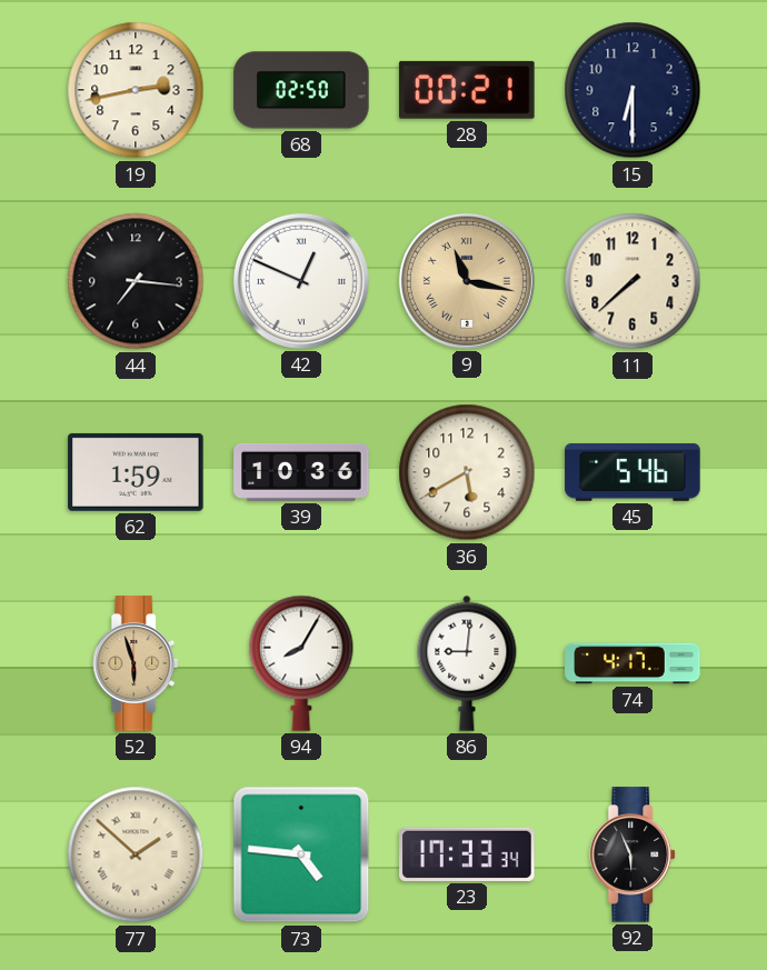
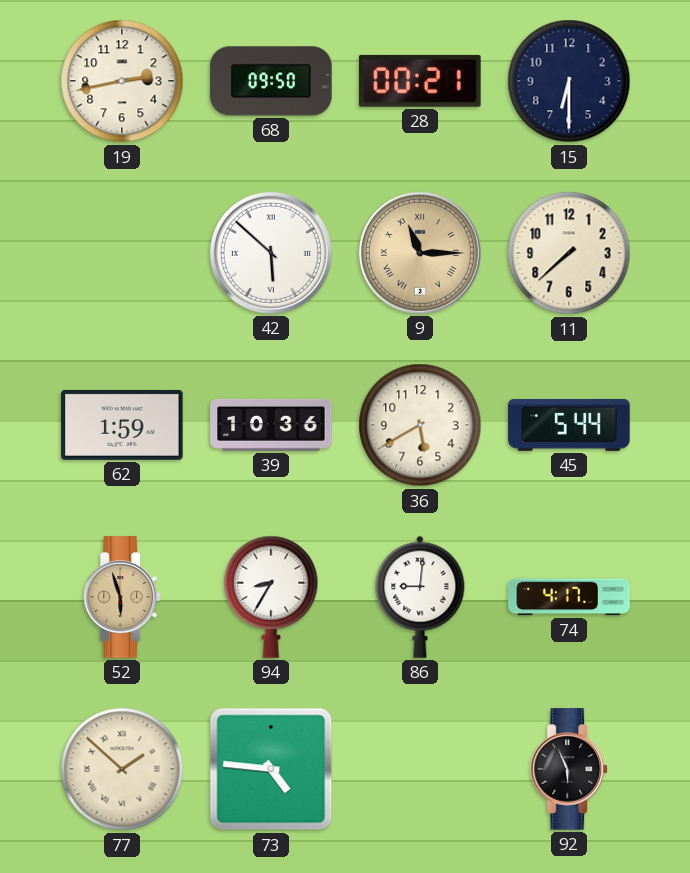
68: 02:50 -> 09:50
44: 7:16 -> none
42: 12:49 -> 5:52
9: 11:17 -> 11:15
45: 5:46 -> 5:44
94: 8:05 -> 8:35
23: 17:33 -> none
